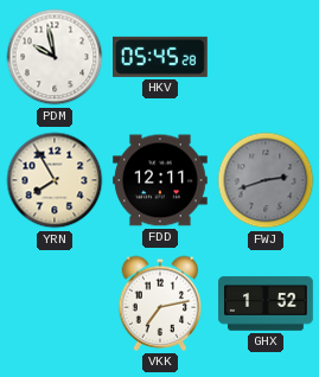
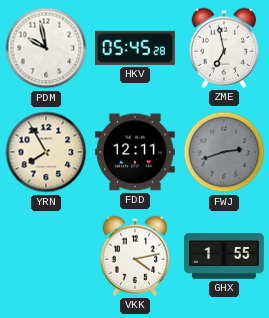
ZME: none -> 6:58
VKK: 7:13 -> 4:13
GHX: 1:52 -> 1:55
